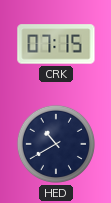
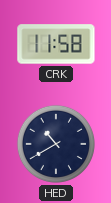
CRK: 07:15 -> 11:58
